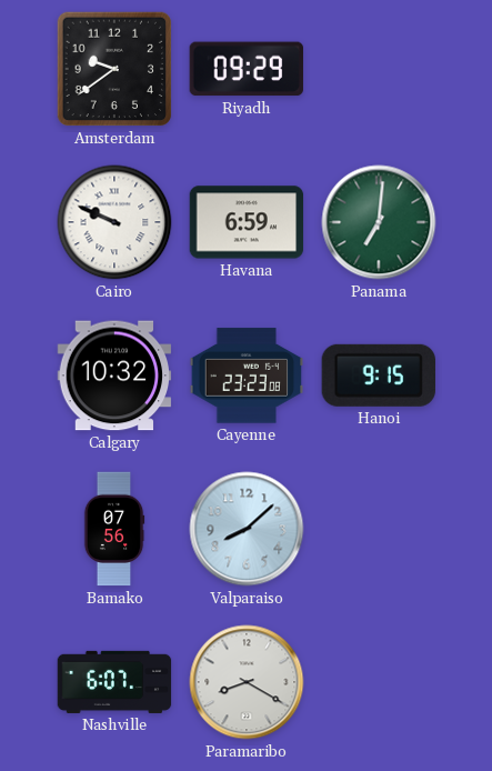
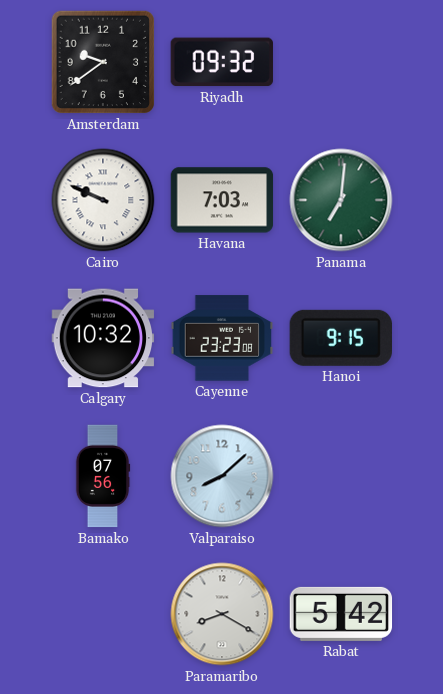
Riyadh: 09:29 -> 09:32
Havana: 6:59 -> 7:03
Nashville: 6:07 -> none
Rabat: none -> 5:42
